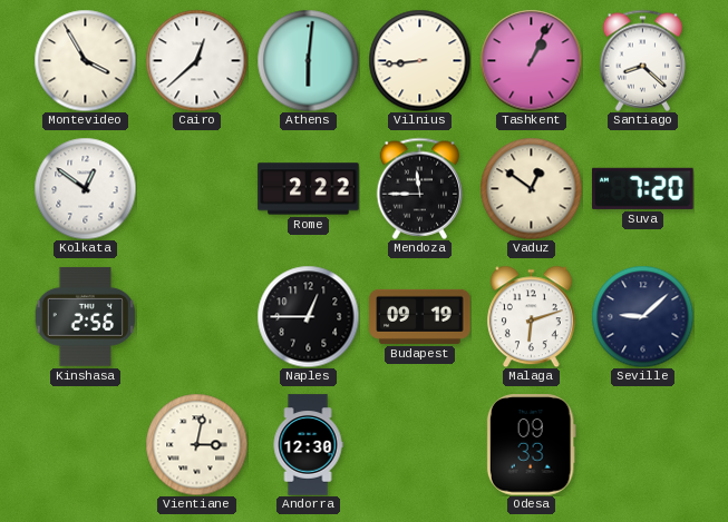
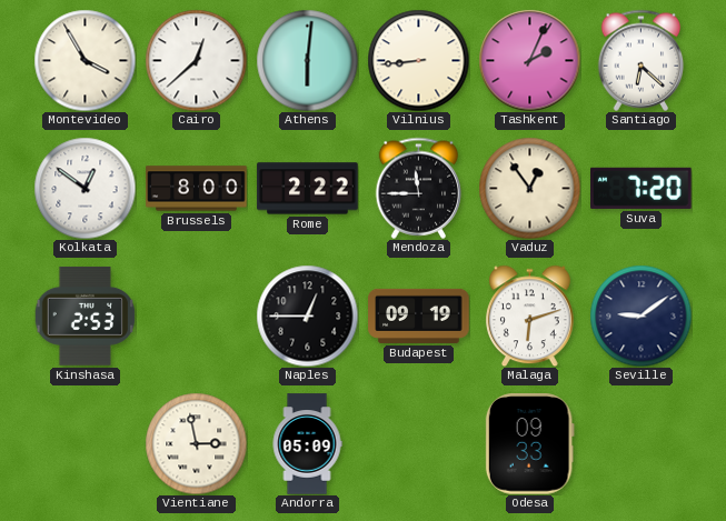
Tashkent: 1:04 -> 2:04
Santiago: 8:22 -> 6:22
Brussels: none -> 8:00
Vaduz: 12:51 -> 12:54
Kinshasa: 2:56 -> 2:53
Seville: 9:08 -> 9:09
Vientiane: 3:02 -> 2:58
Andorra: 12:30 -> 05:09
